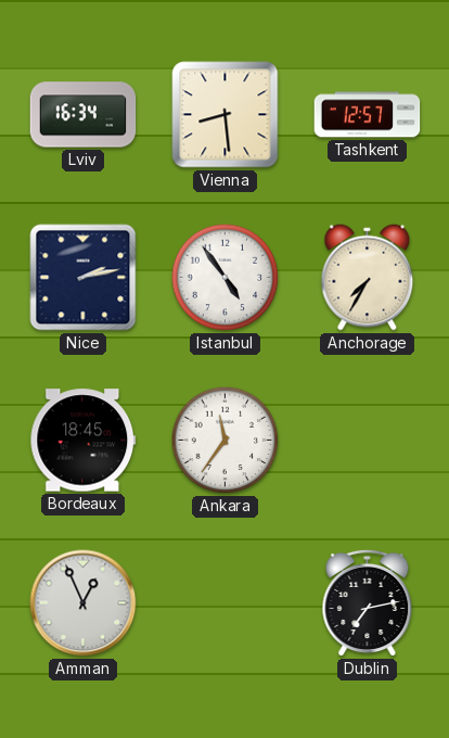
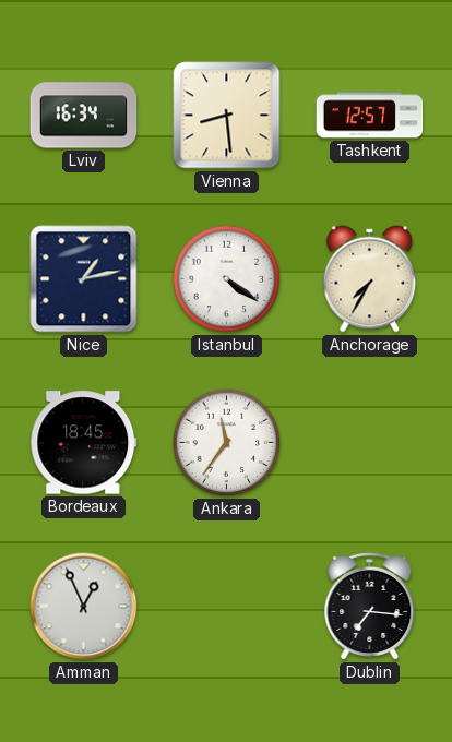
Nice: 2:13 -> 1:13
Istanbul: 4:54 -> 4:21
Dublin: 7:13 -> 7:16
